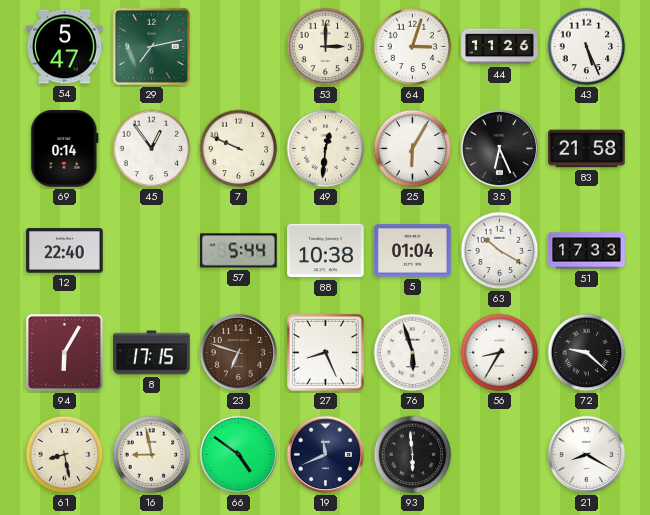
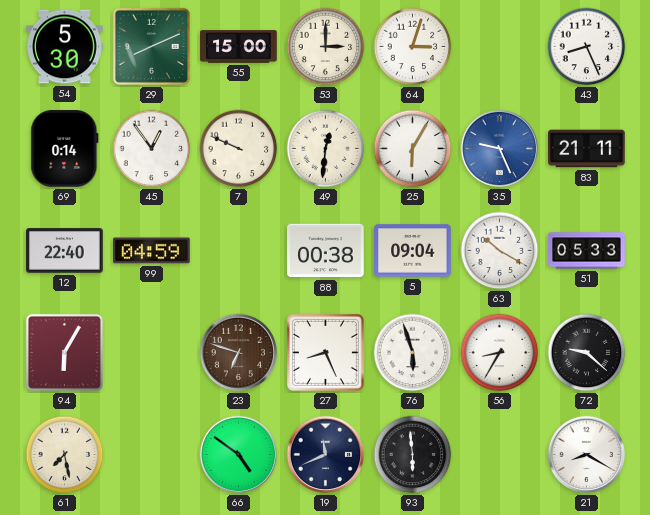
54: 5:47 -> 5:30
29: 7:13 -> 8:11
55: none -> 15:00
44: 11:26 -> none
43: 5:26 -> 8:26
35: 6:26 -> 9:26
35 dial: black -> blue
83: 21:58 -> 21:11
99: none -> 04:59
57: 5:44 -> none
88: 10:38 -> 00:38
5: 01:04 -> 09:04
51: 17:33 -> 05:33
8: 17:15 -> none
61: 8:28 -> 7:28
16: 8:58 -> none
